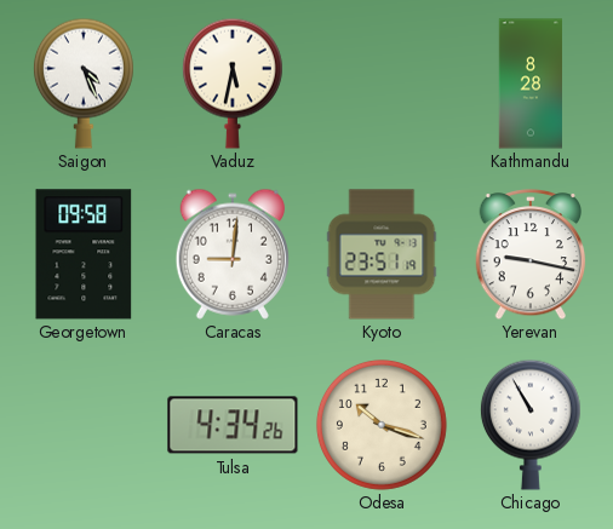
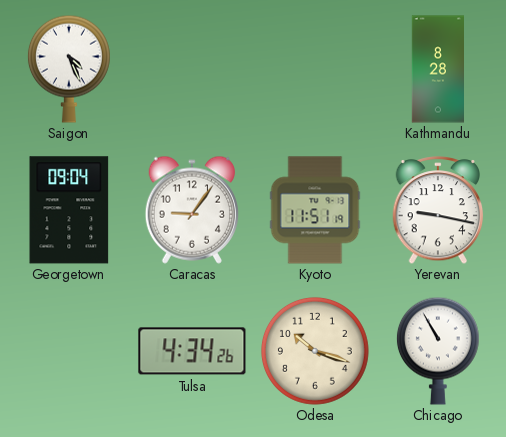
Vaduz: 5:32 -> none
Georgetown: 09:58 -> 09:04
Caracas: 9:01 -> 9:06
Kyoto: 23:51 -> 11:51
